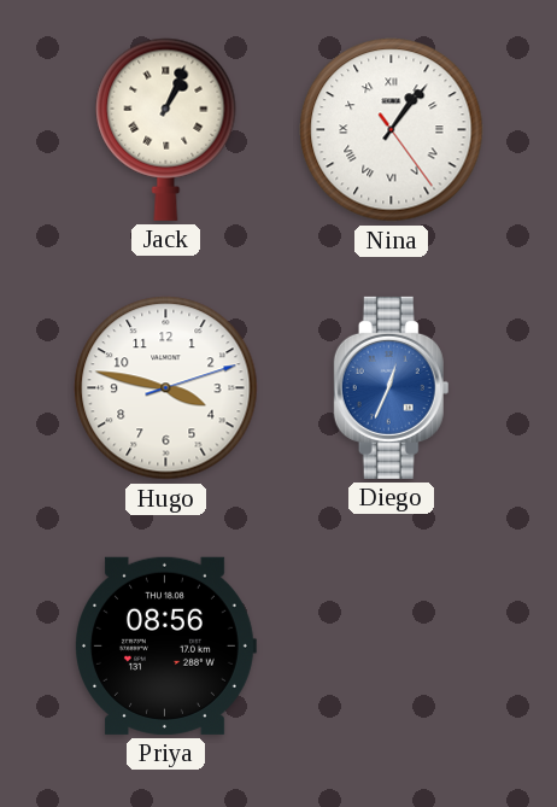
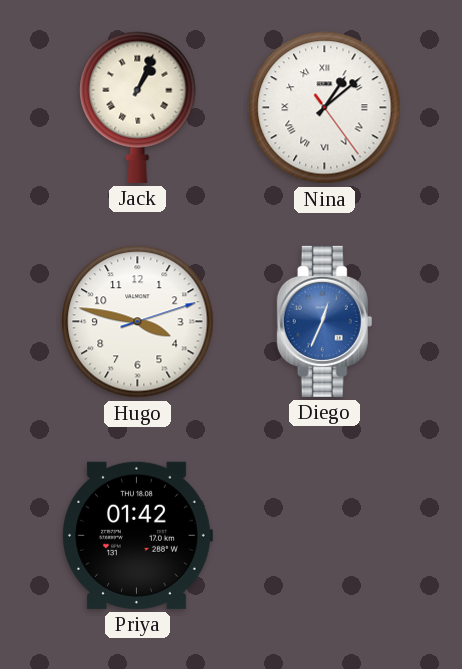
Nina: 1:06 -> 1:08
Priya: 08:56 -> 01:42
